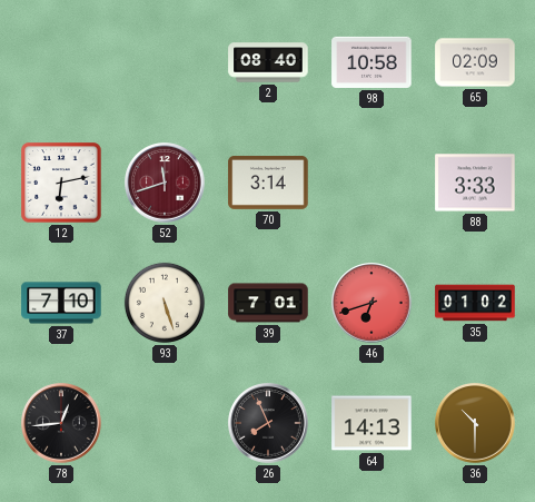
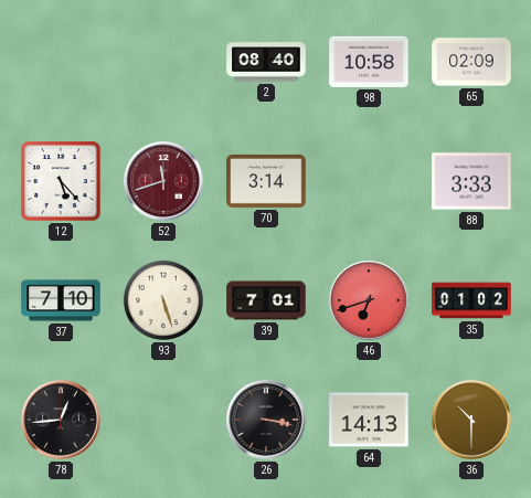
12: 6:13 -> 5:23
26: 7:56 -> 3:17
